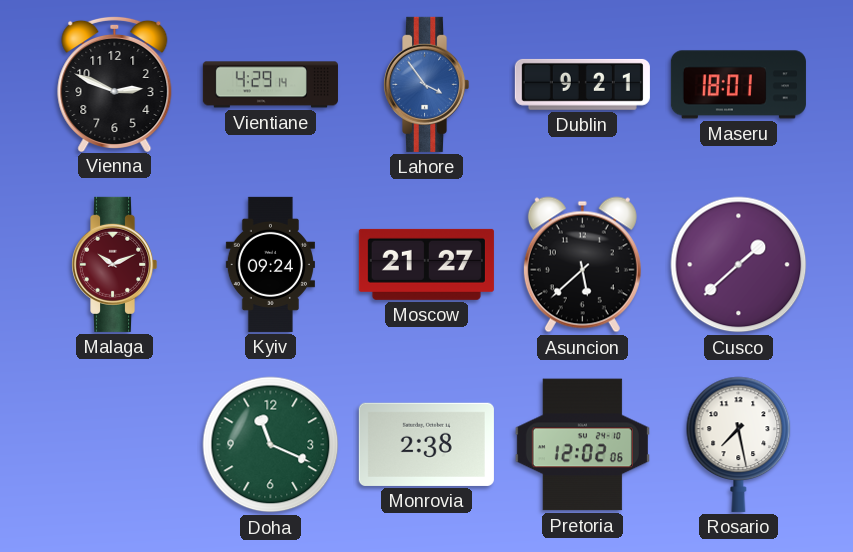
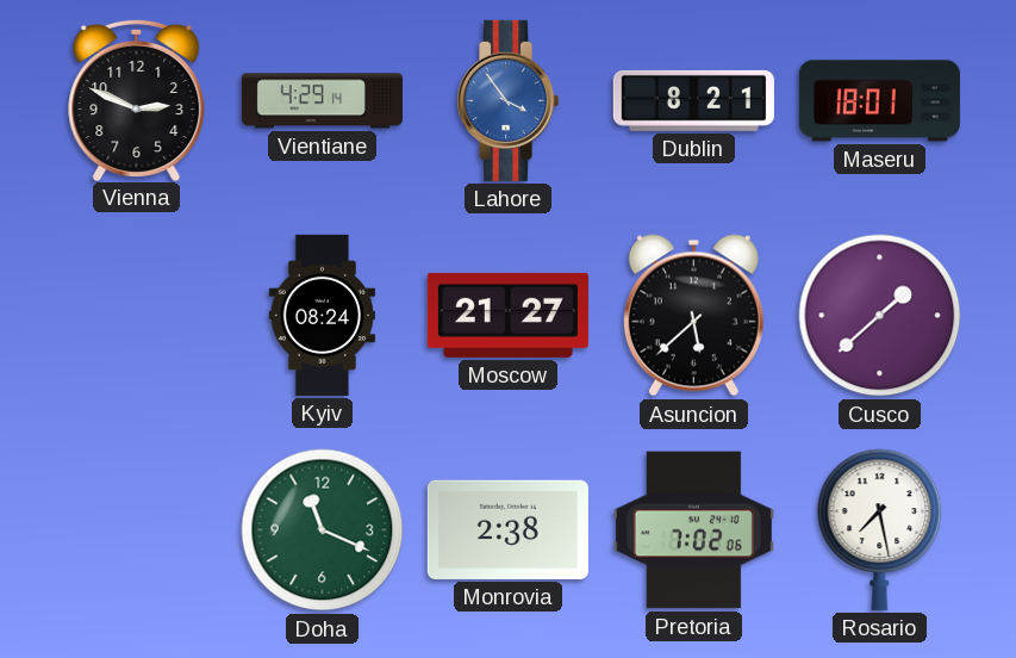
Dublin: 9:21 -> 8:21
Malaga: 10:11 -> none
Kyiv: 09:24 -> 08:24
Pretoria: 12:02 -> 7:02
